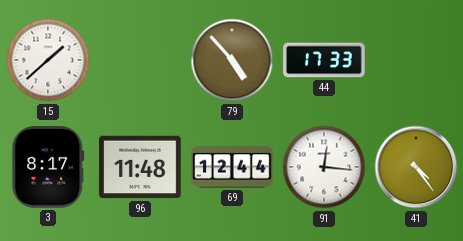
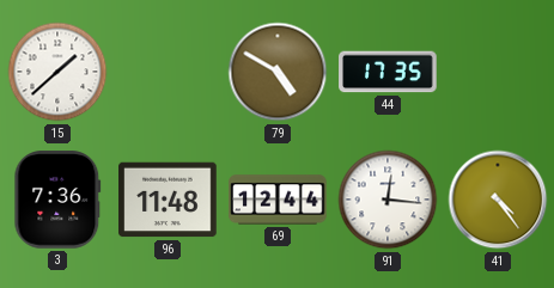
79: 4:53 -> 4:50
44: 17:33 -> 17:35
3: 8:17 -> 7:36
